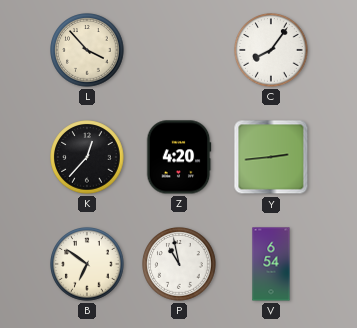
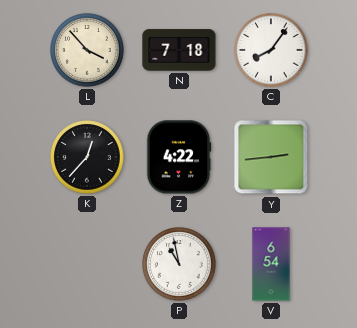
N: none -> 7:18
Z: 4:20 -> 4:22
B: 6:51 -> none
